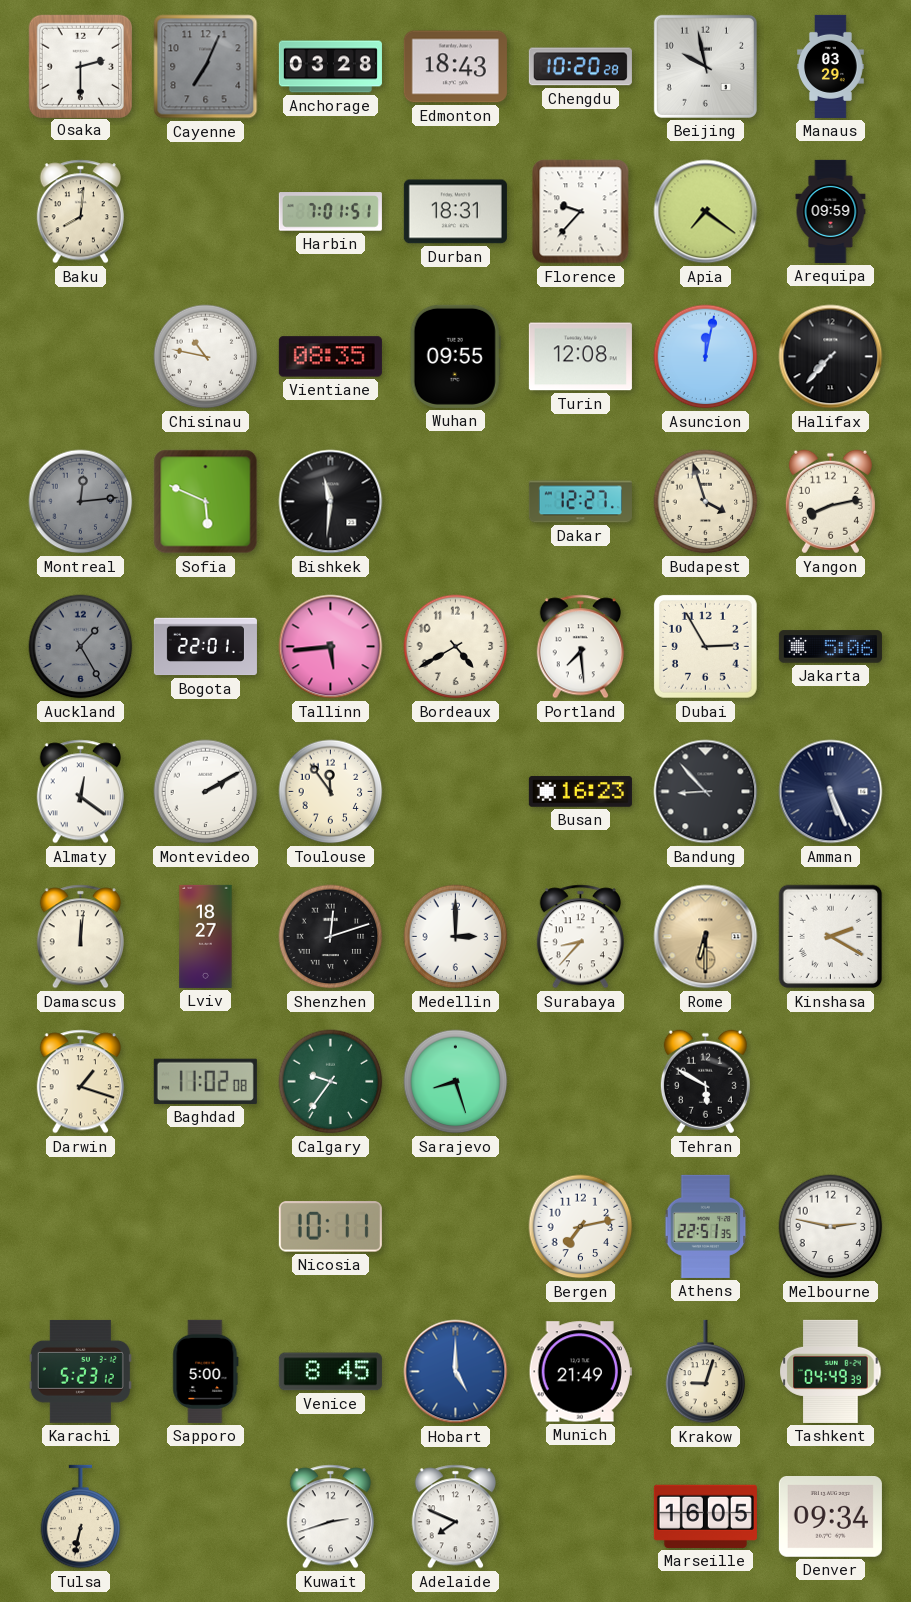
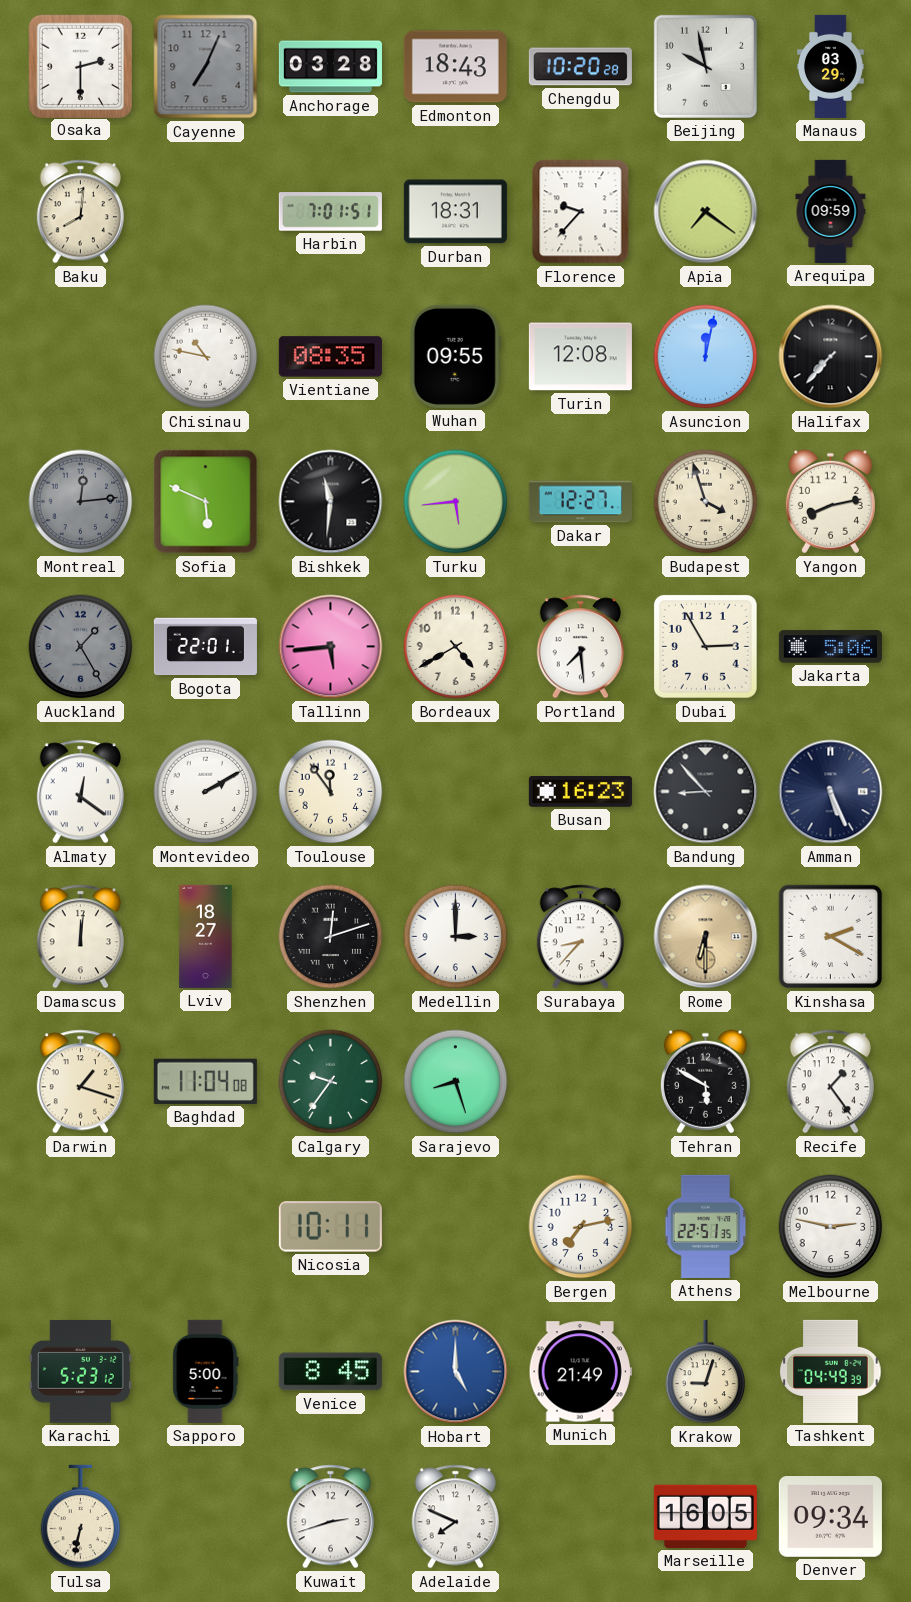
Turku: none -> 5:44
Baghdad: 11:02 -> 11:04
Recife: none -> 1:24
